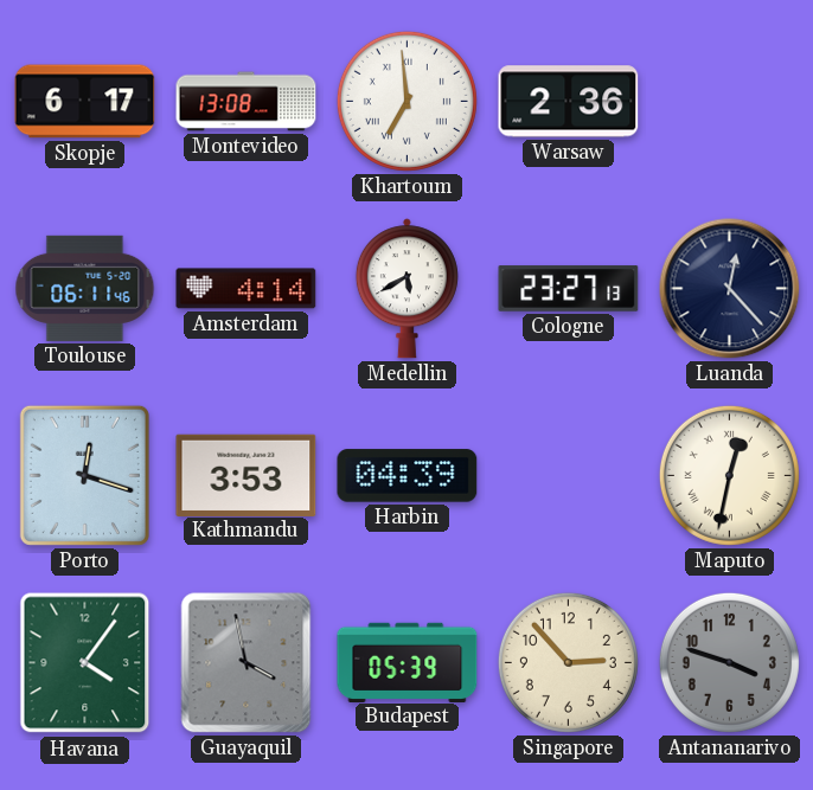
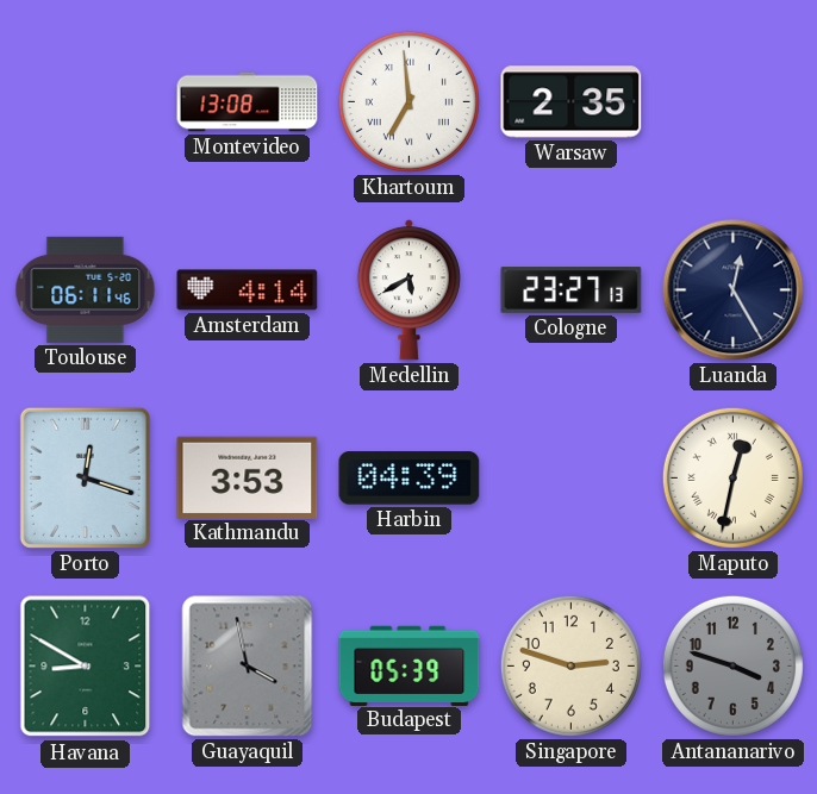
Skopje: 6:17 -> none
Warsaw: 2:36 -> 2:35
Luanda: 12:23 -> 12:25
Havana: 4:06 -> 8:50
Singapore: 2:53 -> 2:48
